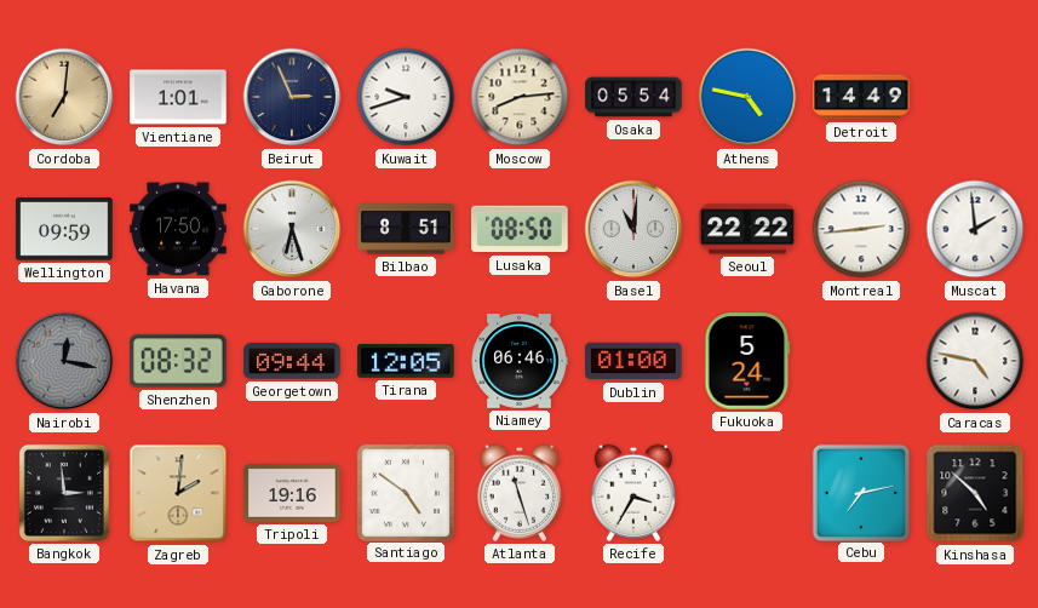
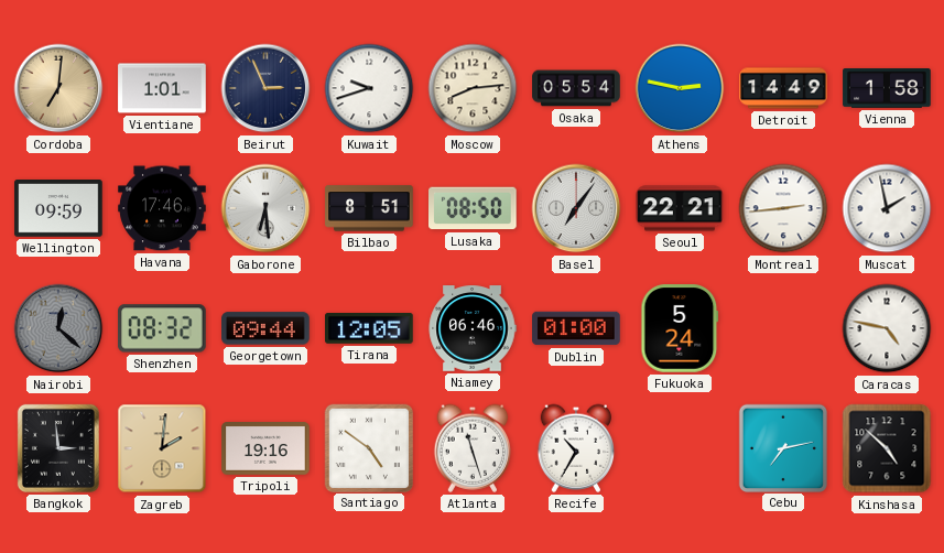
Athens: 4:47 -> 2:47
Vienna: none -> 1:58
Havana: 17:50 -> 17:46
Gaborone: 6:27 -> 6:29
Basel: 11:01 -> 7:06
Seoul: 22:22 -> 22:21
Muscat: 1:59 -> 1:58
Nairobi: 12:17 -> 12:22
Recife: 3:35 -> 10:35
